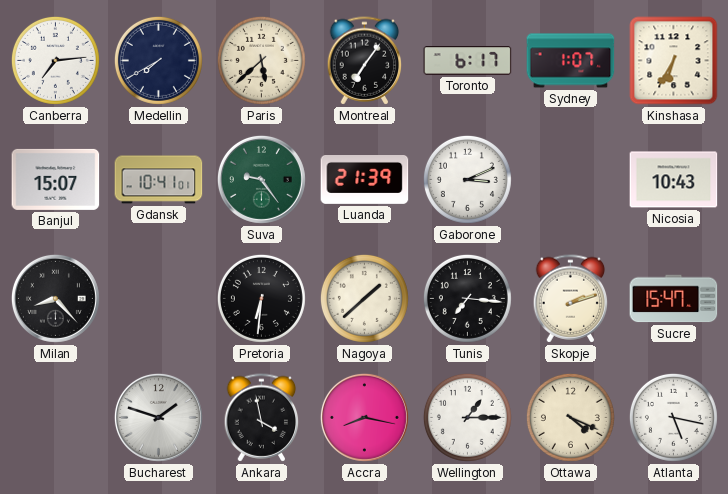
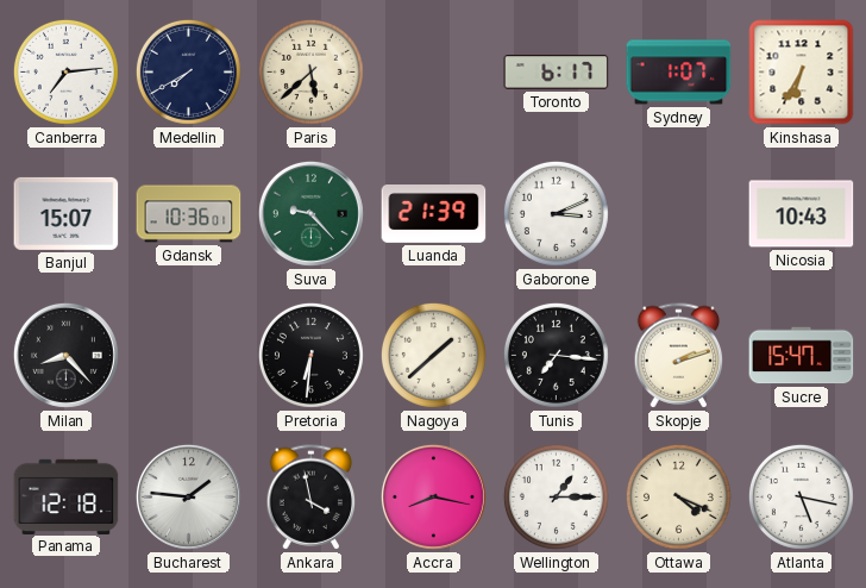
Montreal: 7:06 -> none
Gdansk: 10:41 -> 10:36
Suva: 9:24 -> 9:23
Panama: none -> 12:18
Bucharest: 1:48 -> 1:46
